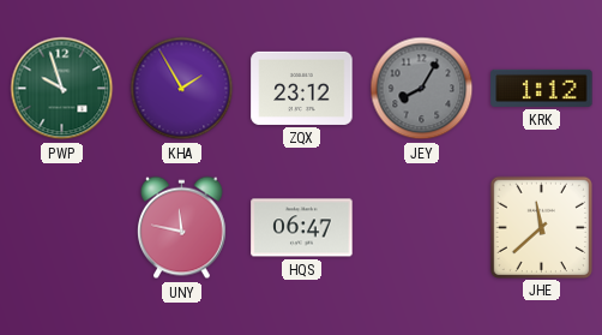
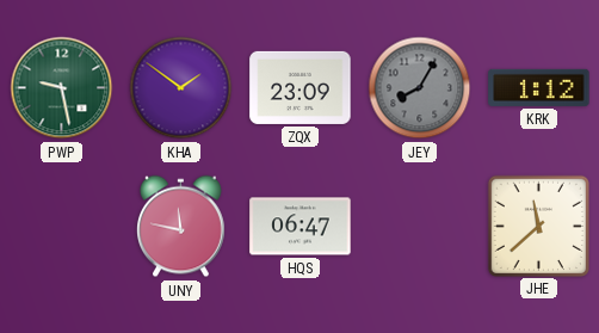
PWP: 9:57 -> 9:28
KHA: 1:55 -> 1:51
ZQX: 23:12 -> 23:09
